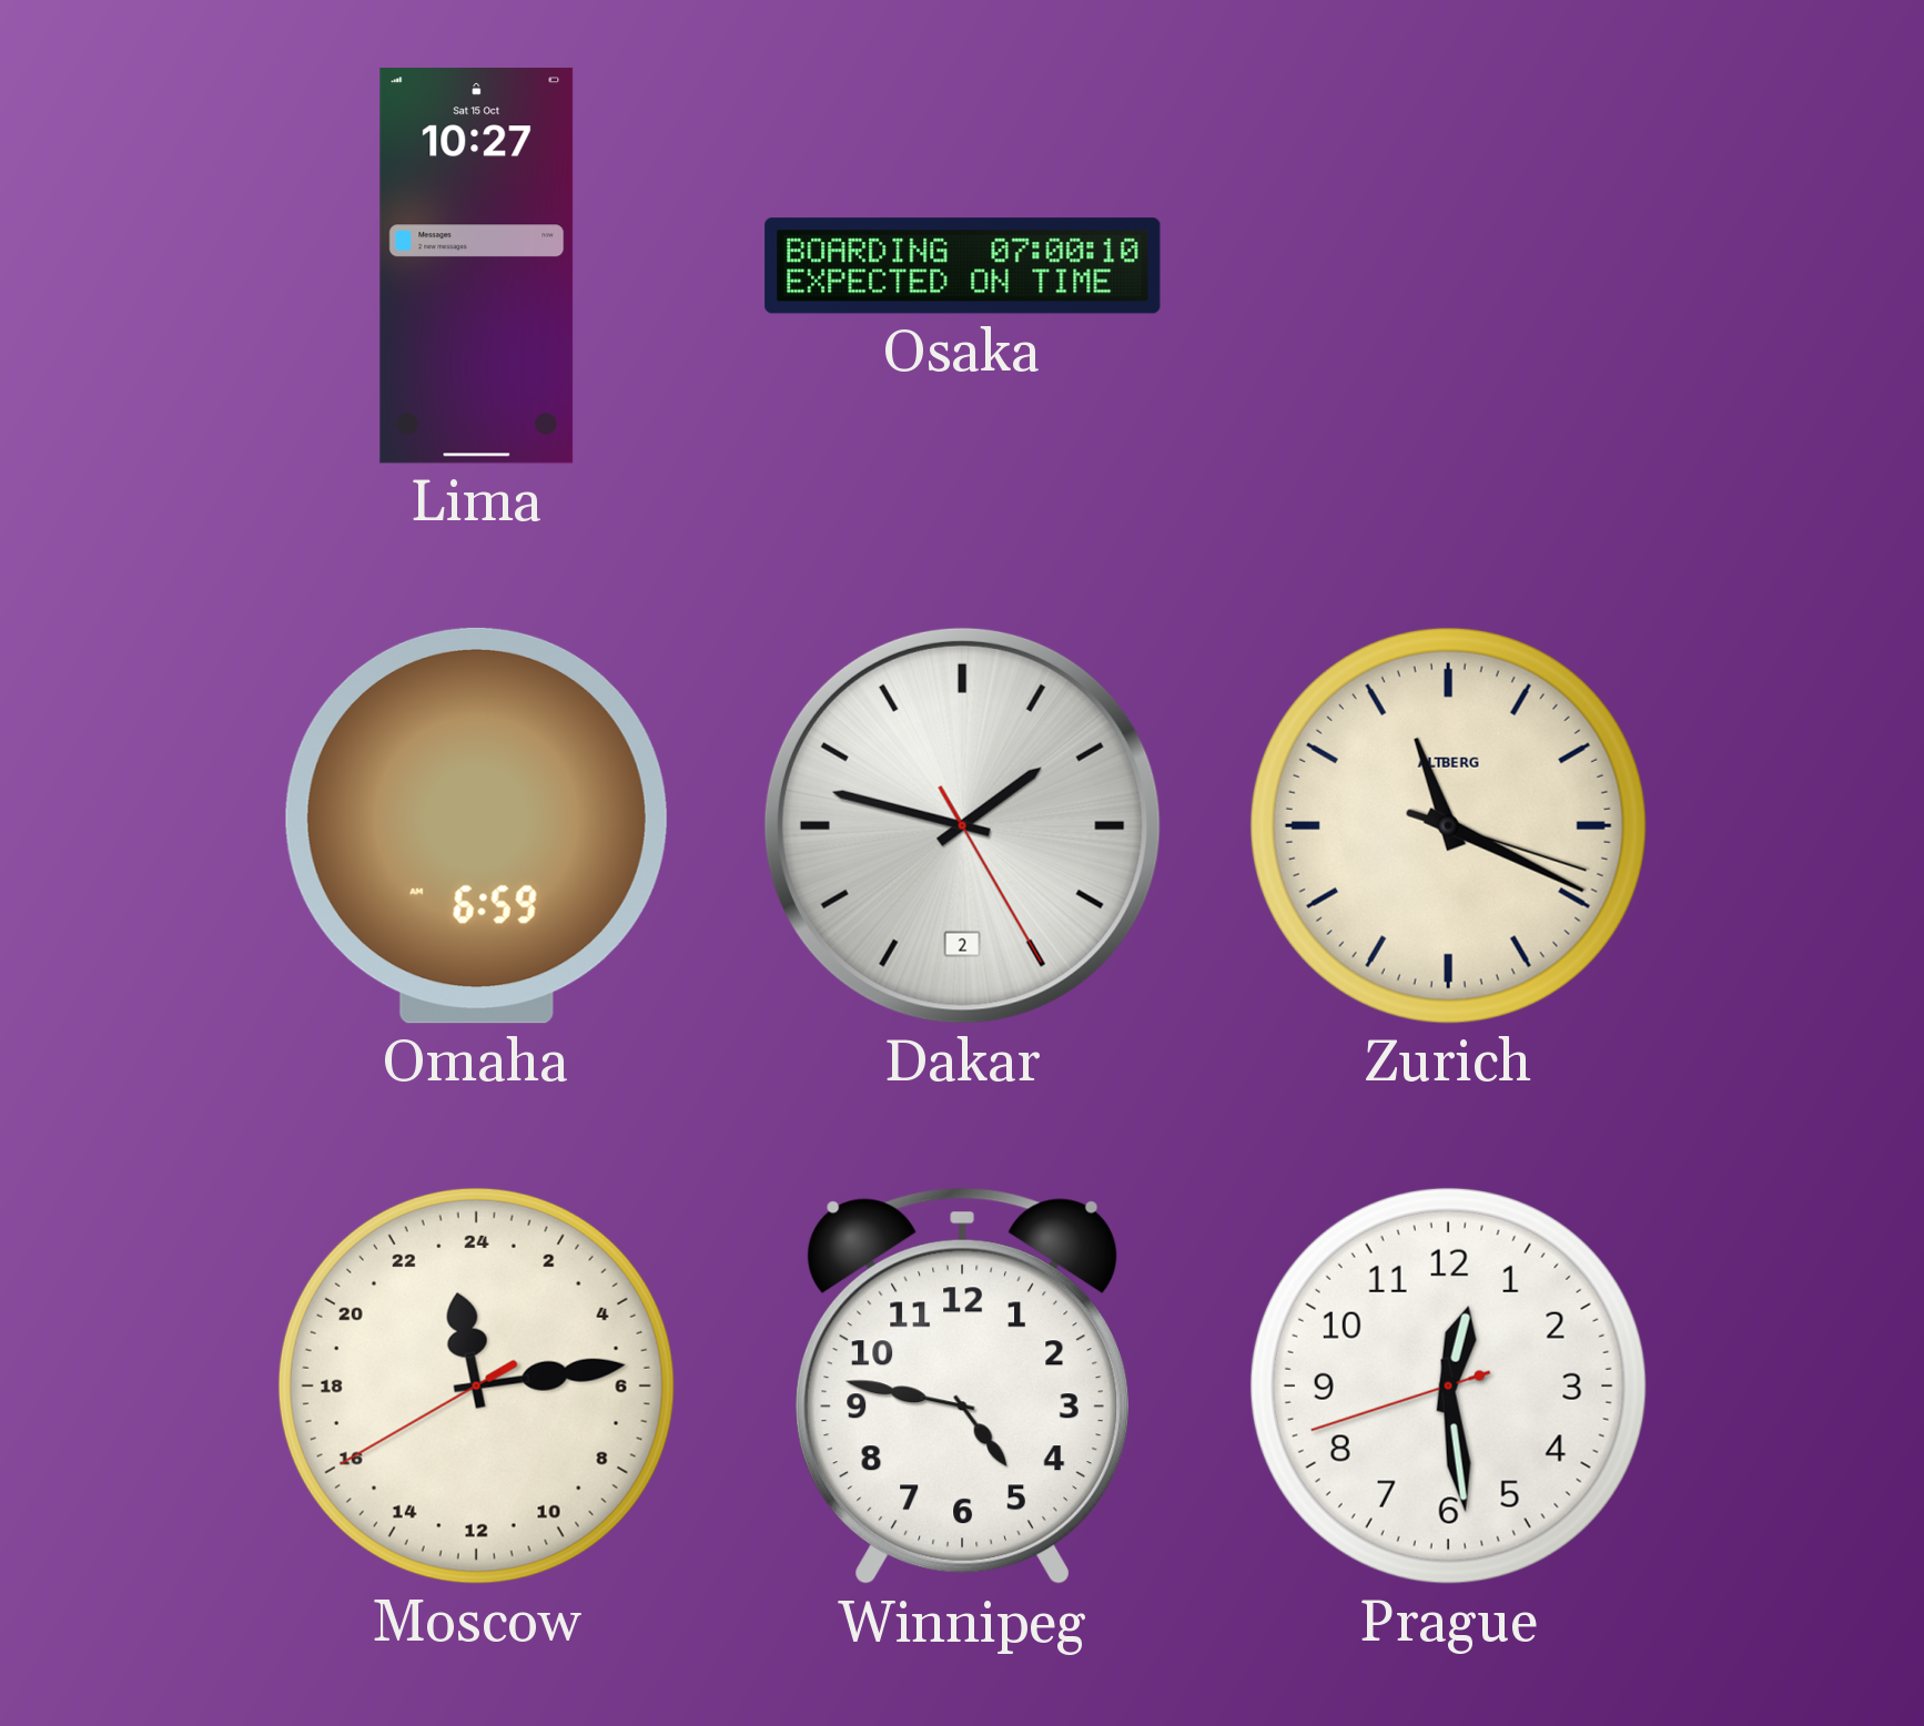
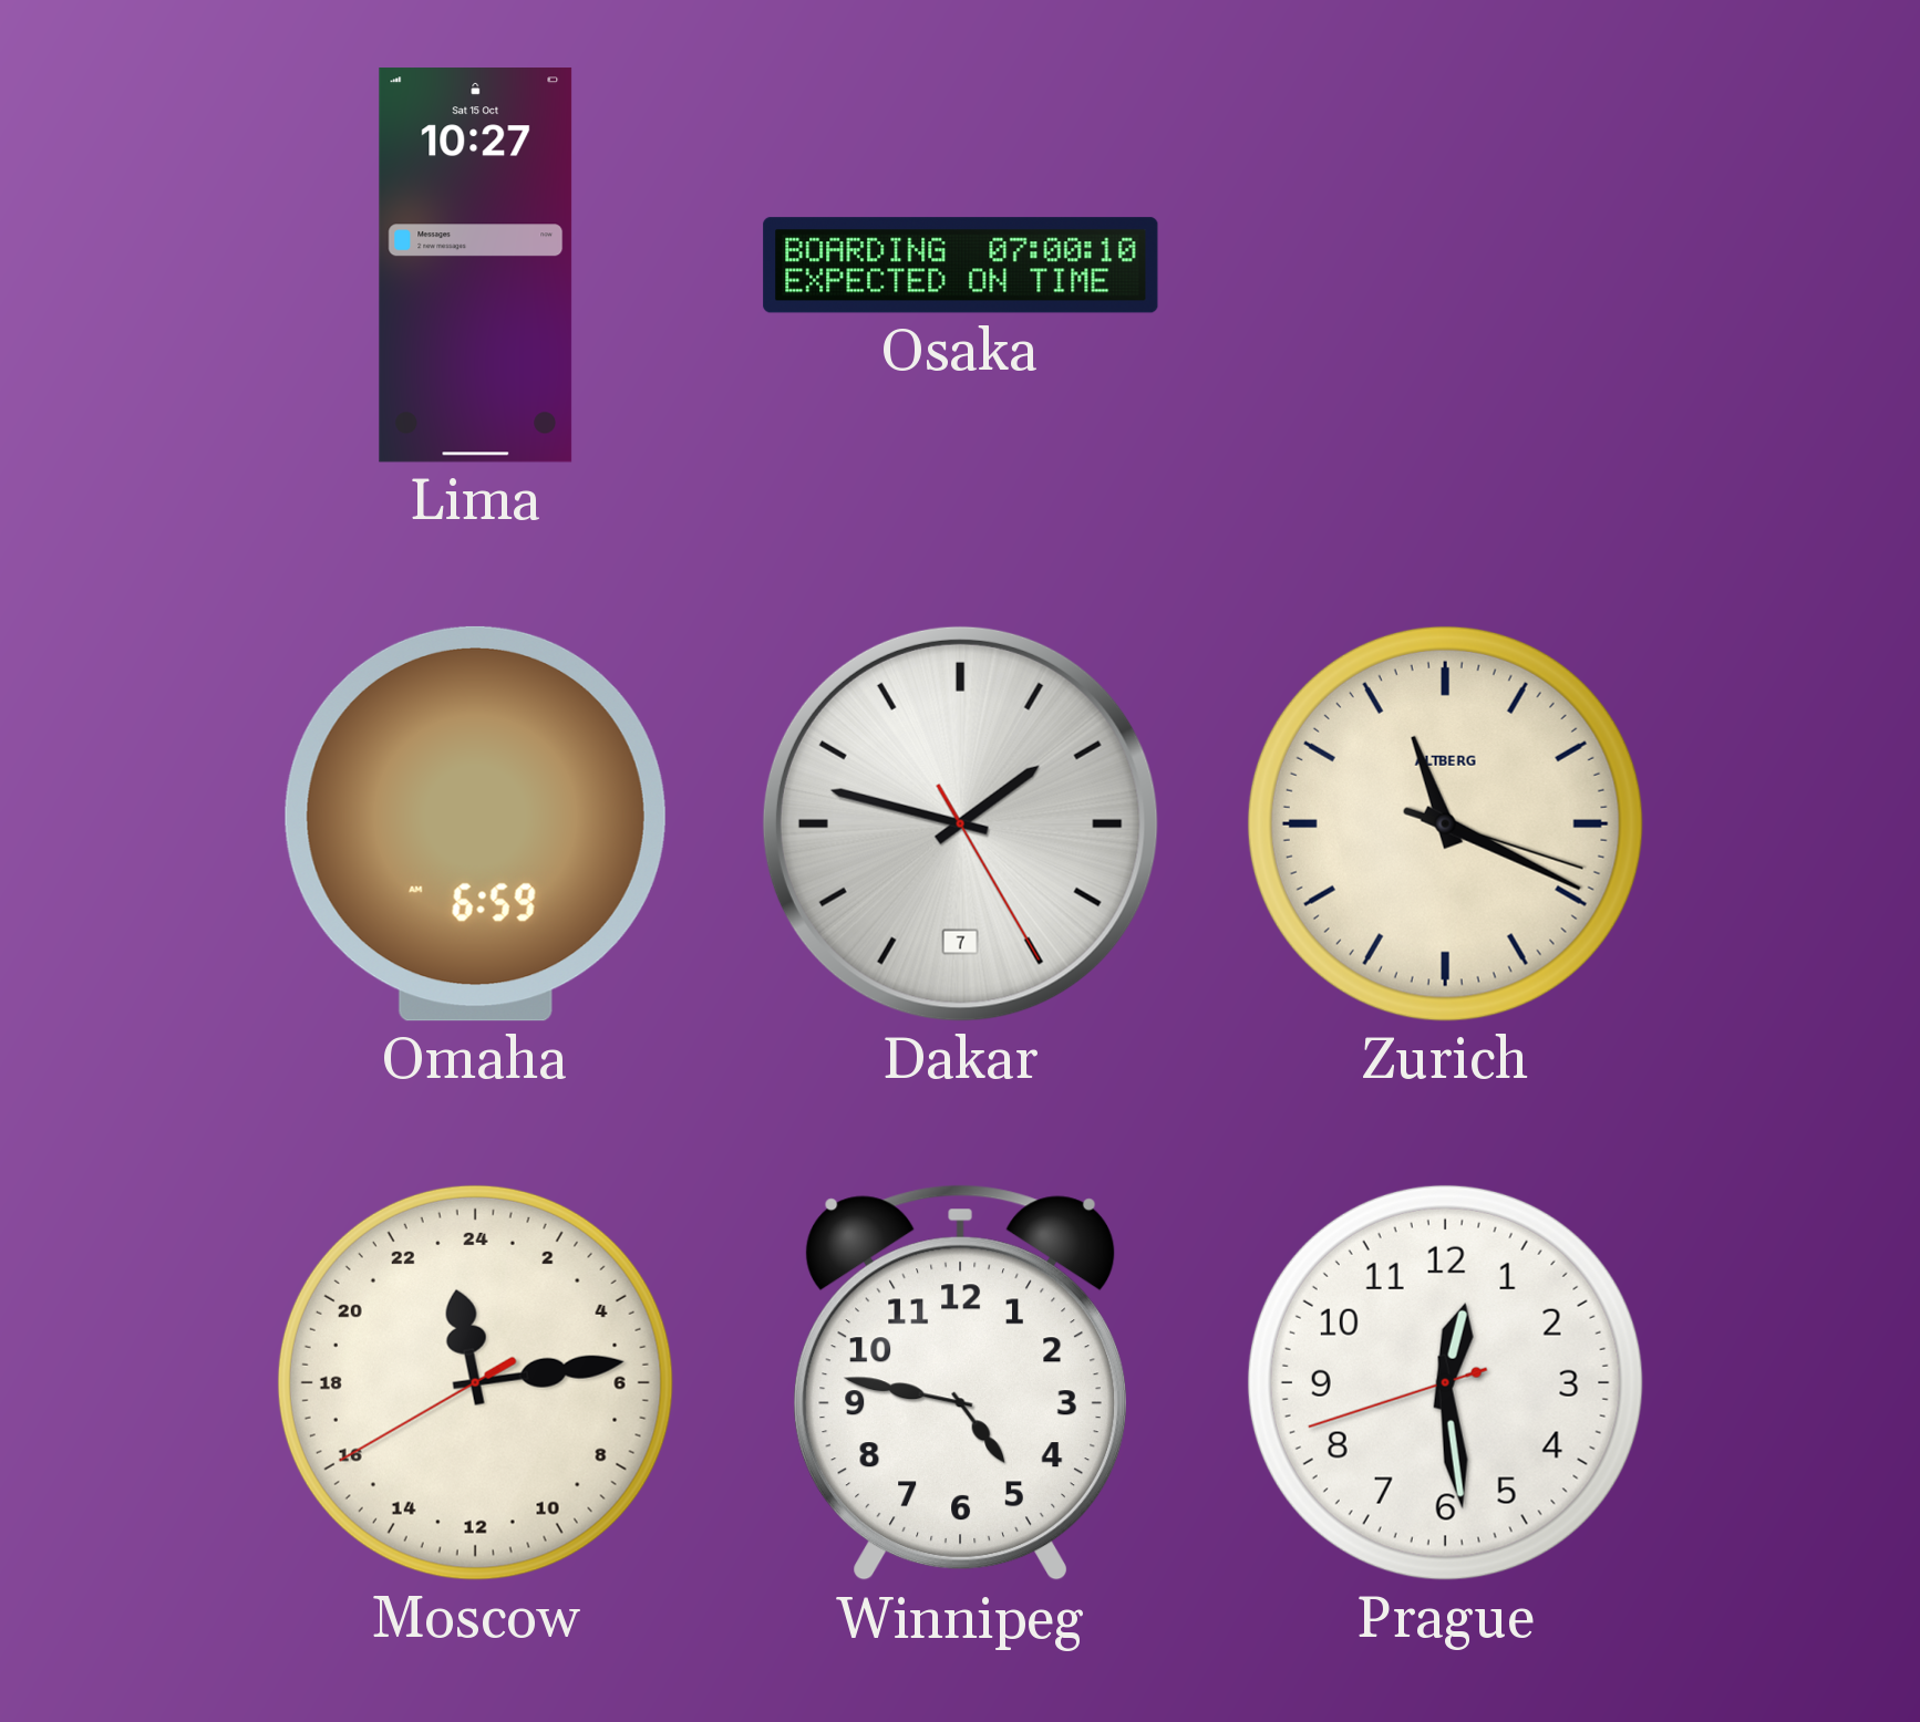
Dakar date: 2 -> 7
